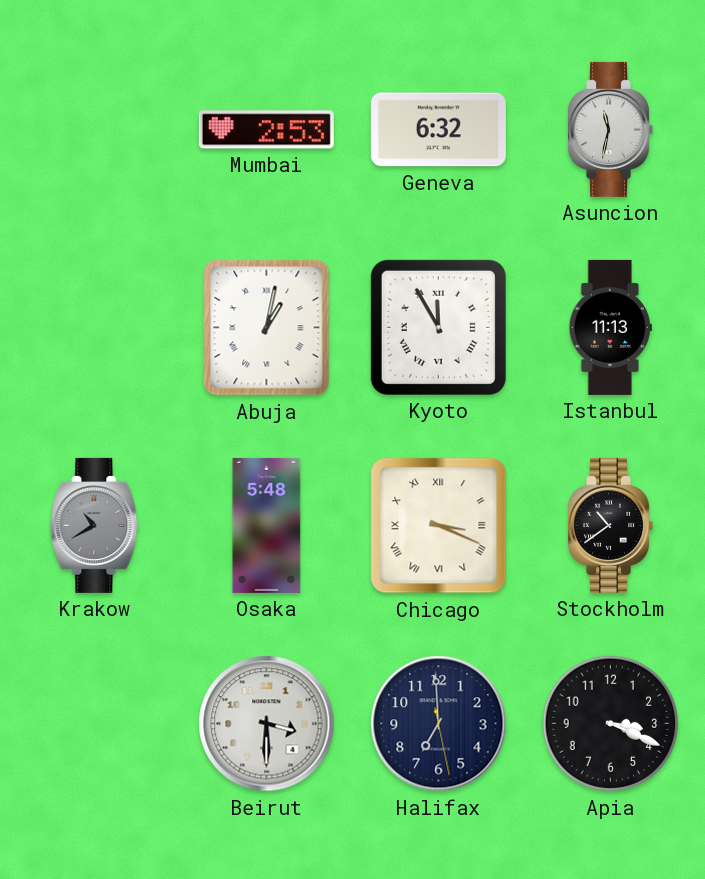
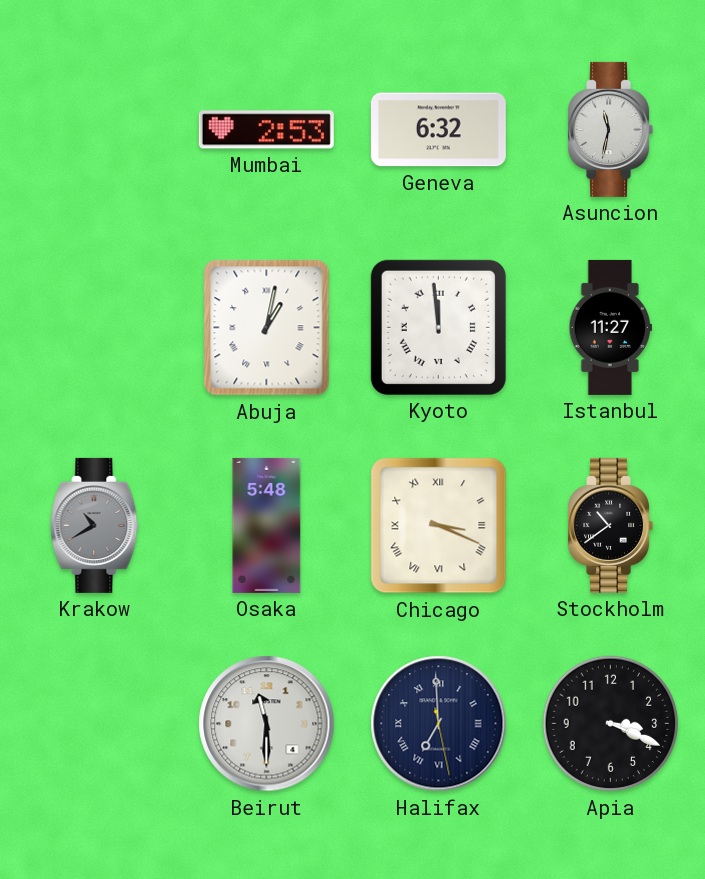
Kyoto: 11:55 -> 11:59
Istanbul: 11:13 -> 11:27
Beirut: 3:30 -> 11:30
Halifax numerals: Arabic -> Roman
